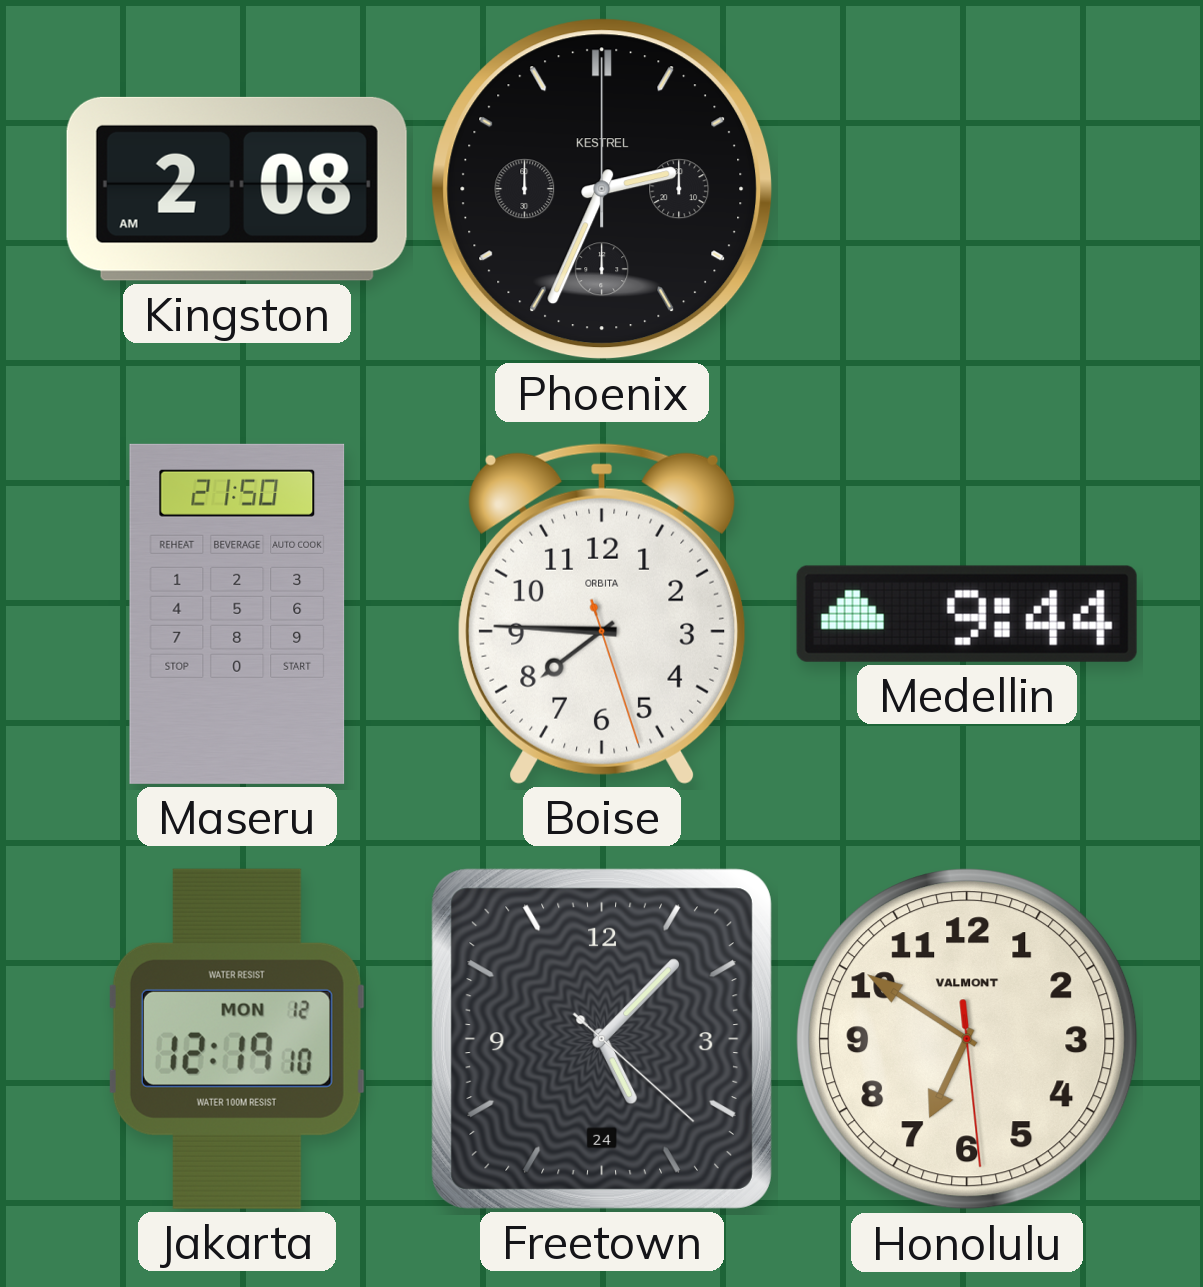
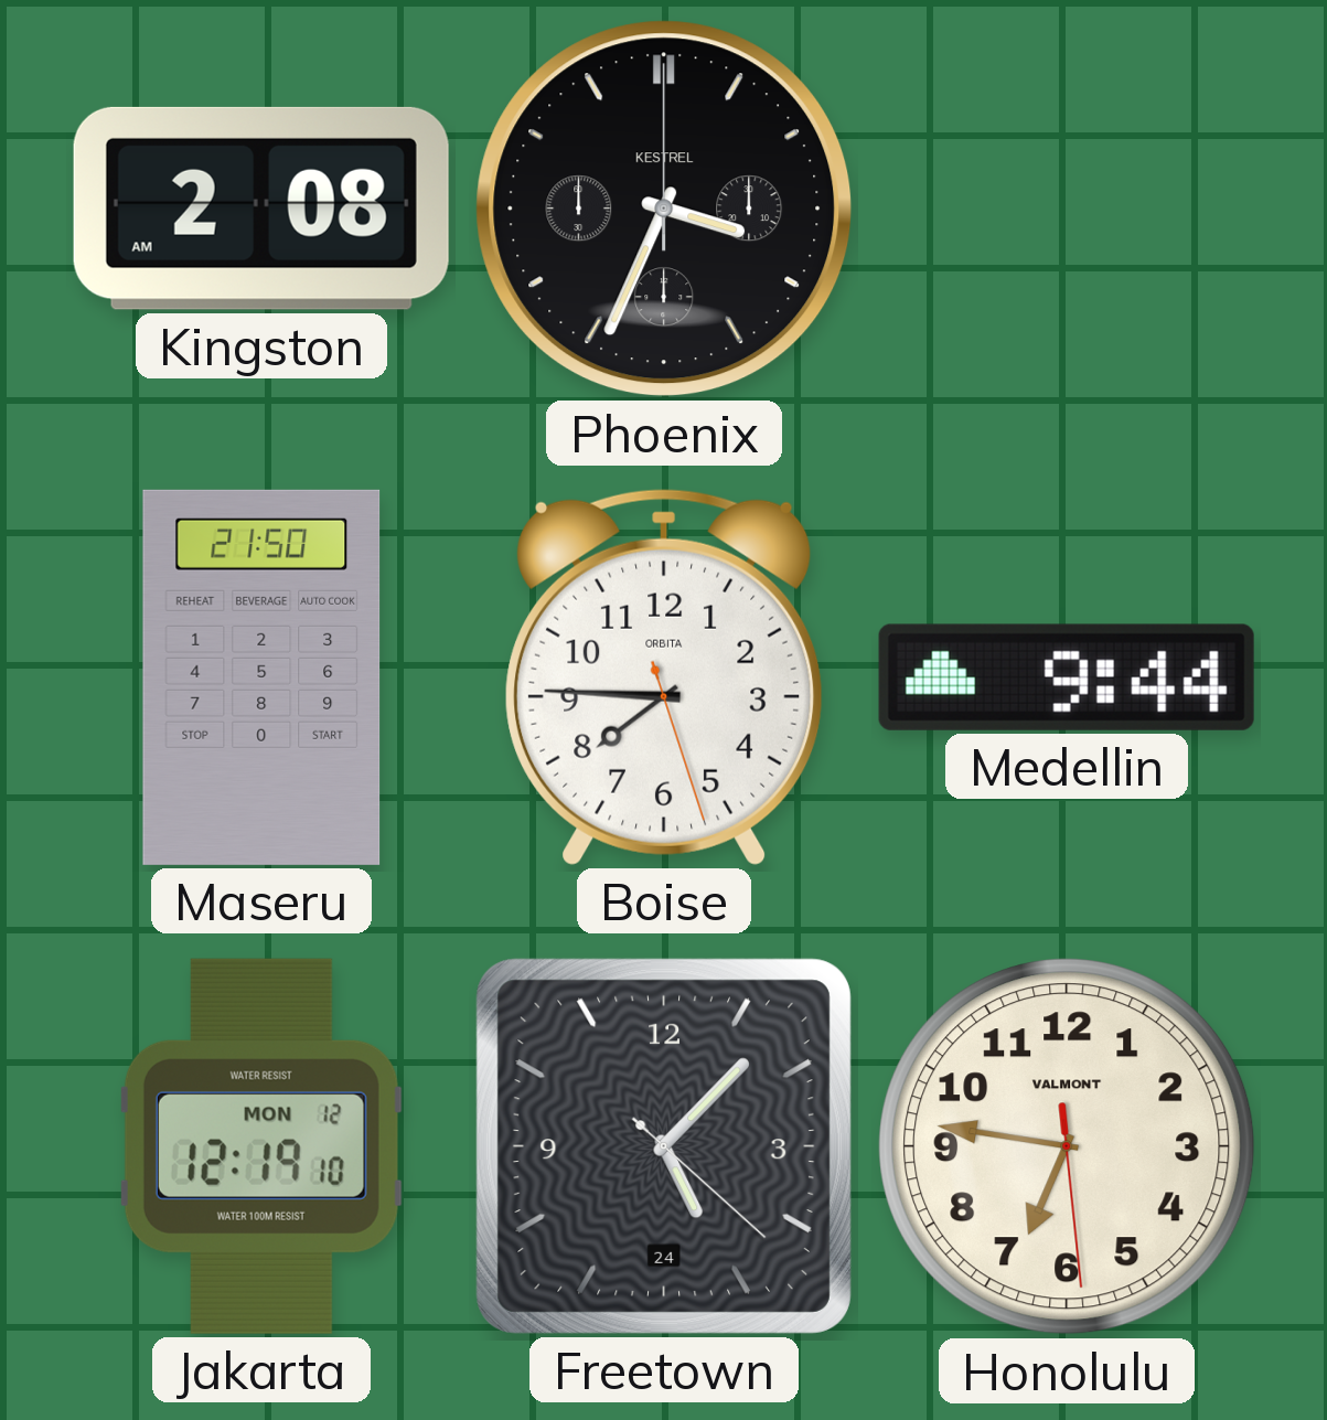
Phoenix: 2:34 -> 3:34
Honolulu: 6:50 -> 6:46
